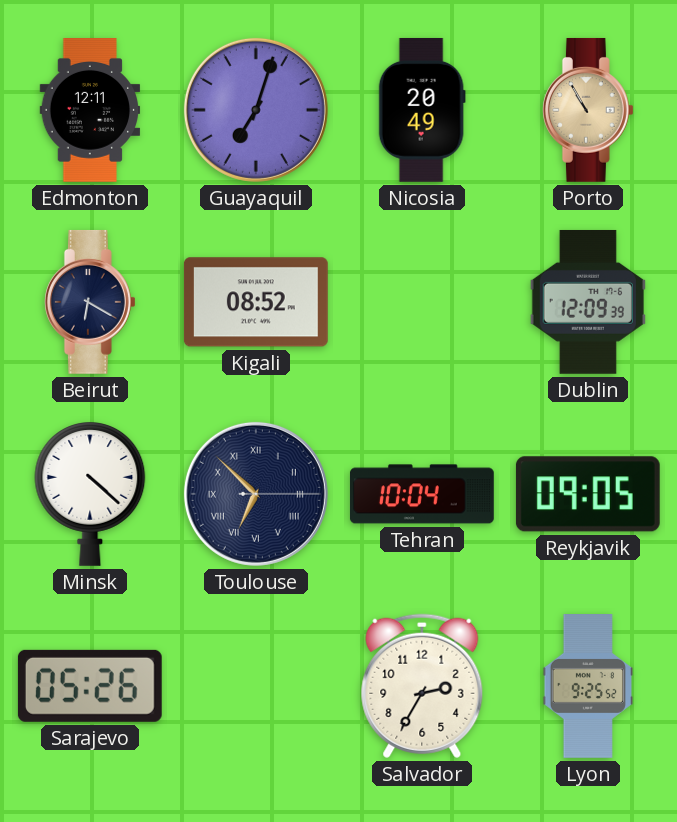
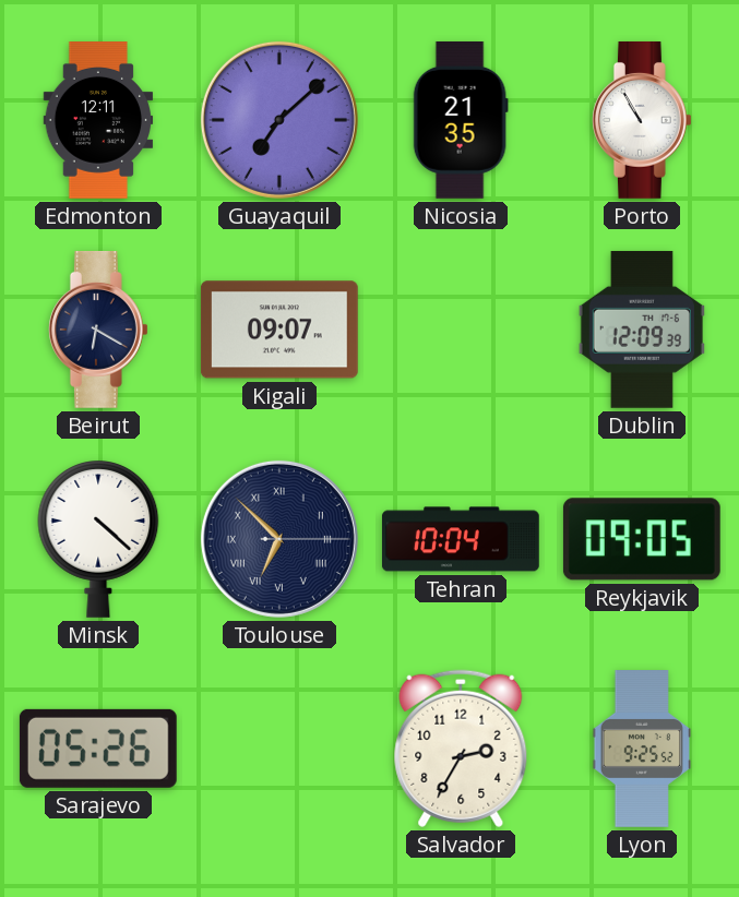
Guayaquil: 7:03 -> 7:08
Nicosia: 20:49 -> 21:35
Porto dial: champagne -> white
Kigali: 08:52 -> 09:07
